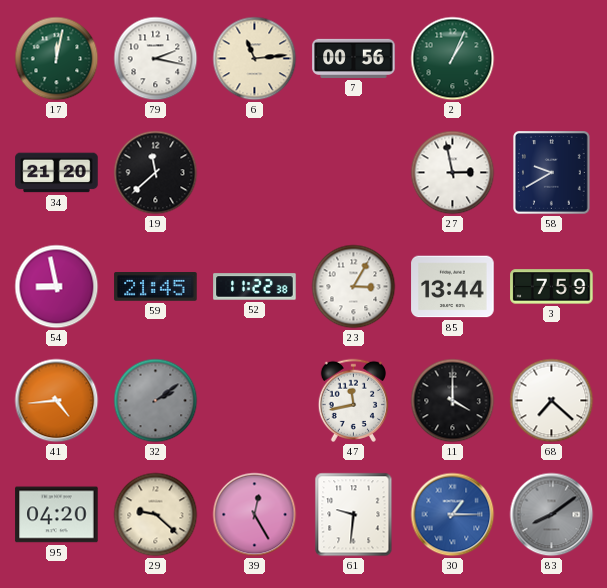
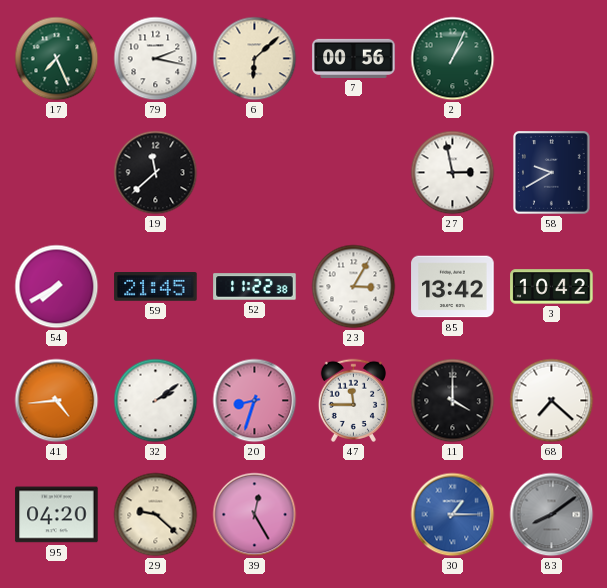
17: 12:02 -> 7:26
6: 11:14 -> 6:08
34: 21:20 -> none
54: 8:58 -> 7:40
85: 13:44 -> 13:42
3: 7:59 -> 10:42
32 dial: grey -> white
20: none -> 8:33
47: 11:43 -> 11:45
61: 9:31 -> none
